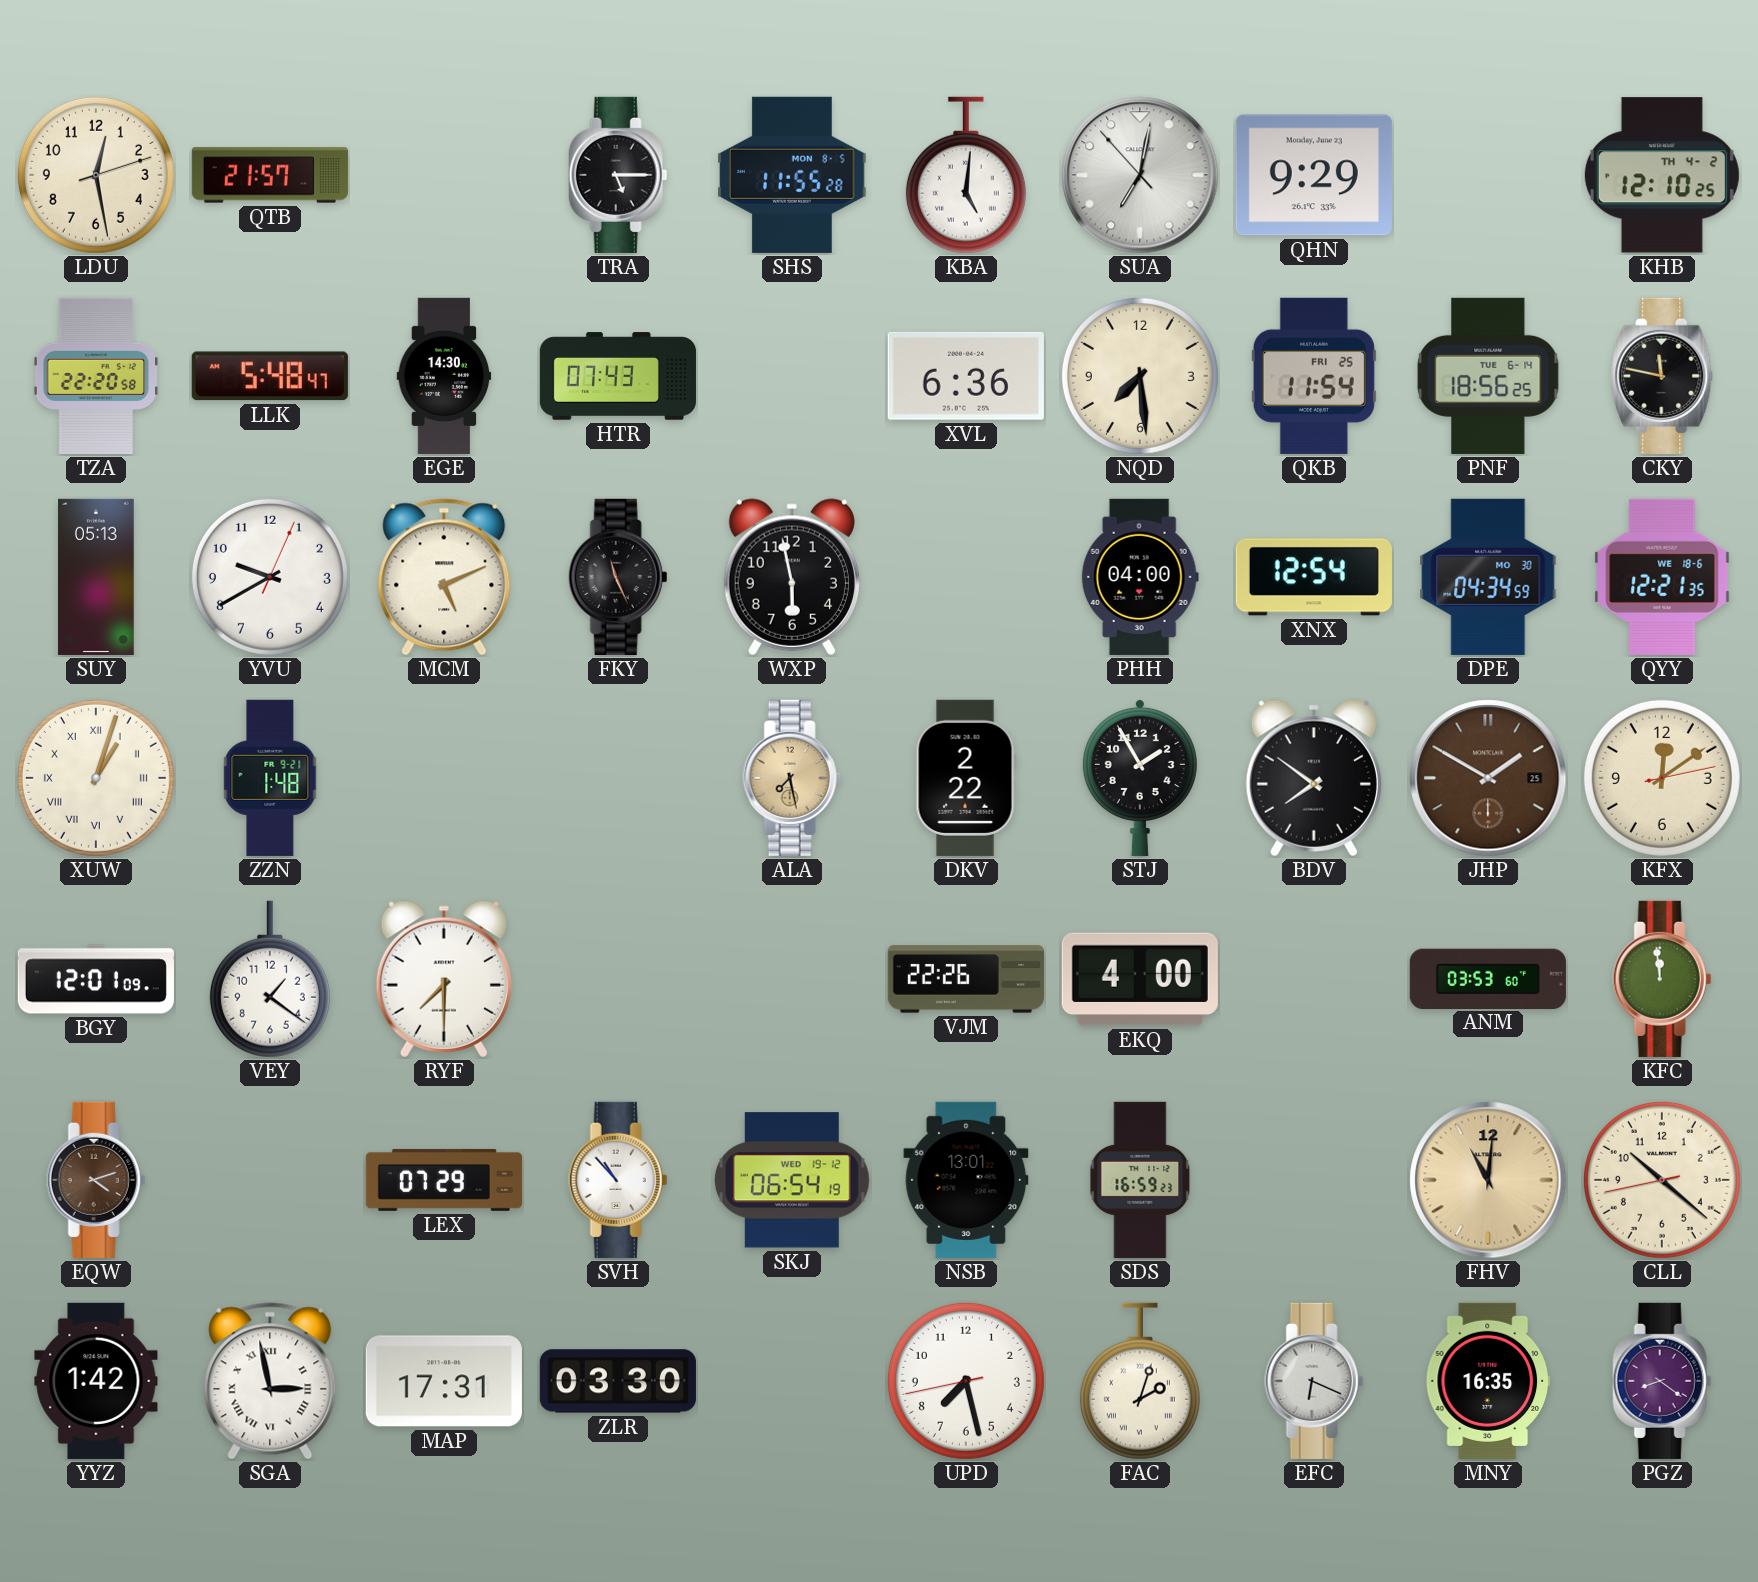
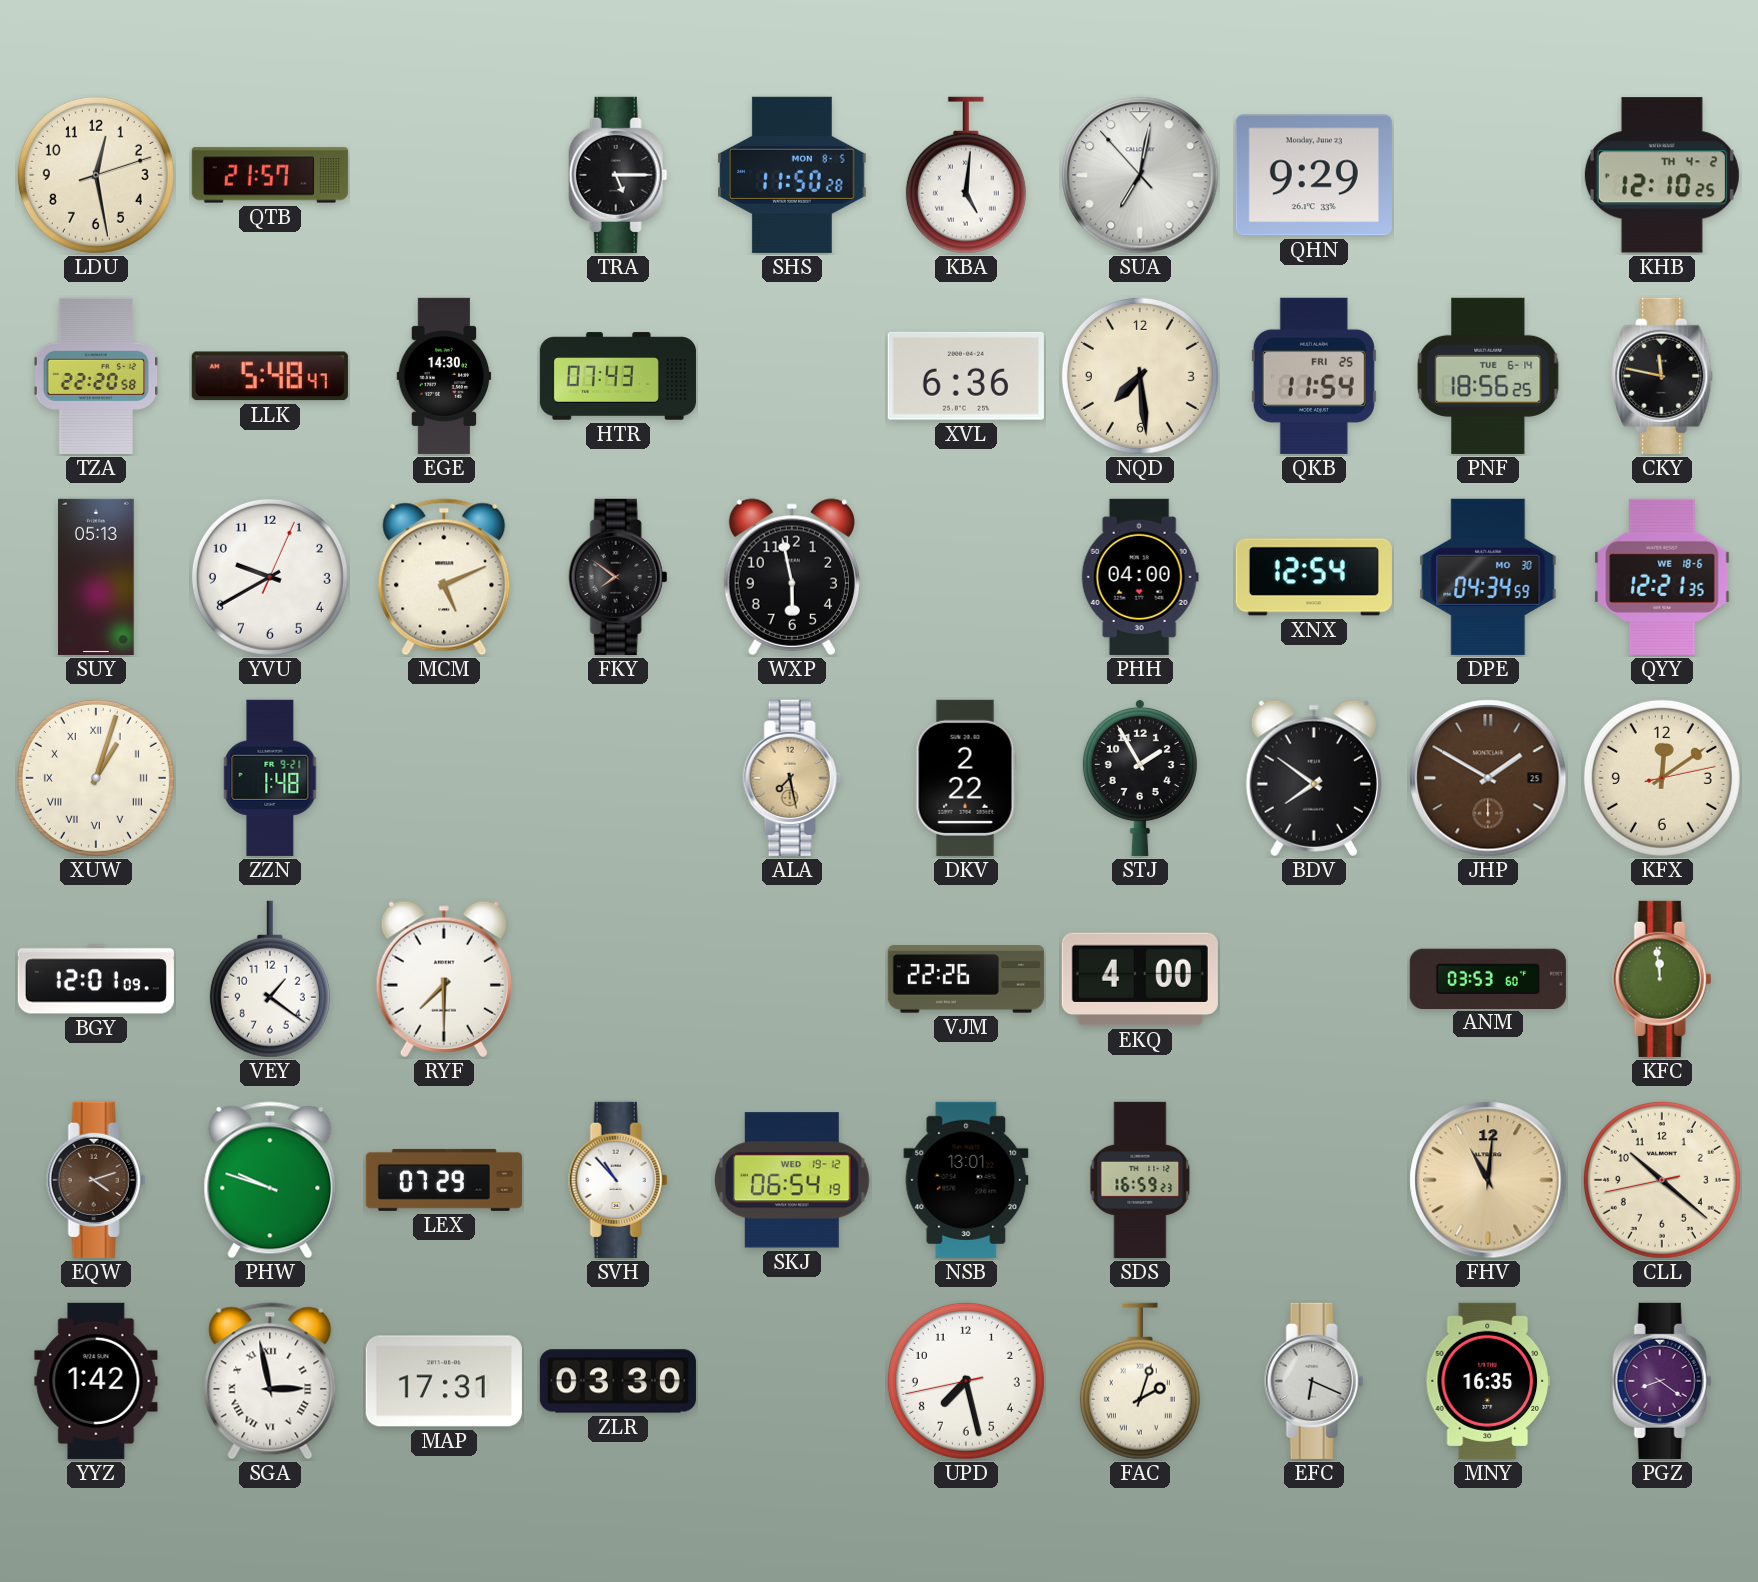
SHS: 11:55 -> 11:50
FKY: 11:26 -> 7:51
PHW: none -> 9:48
